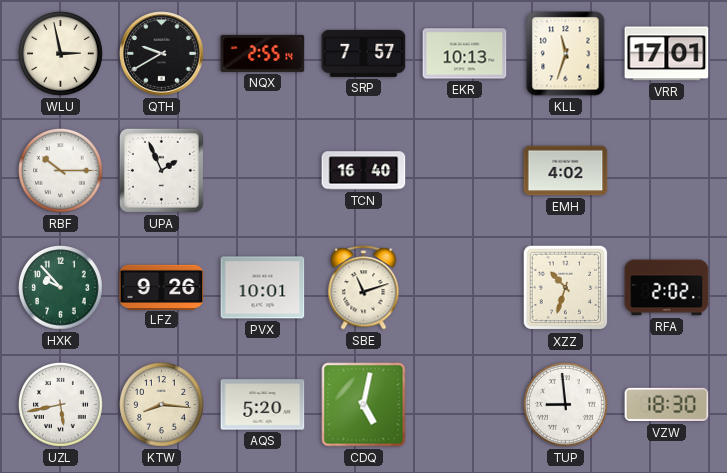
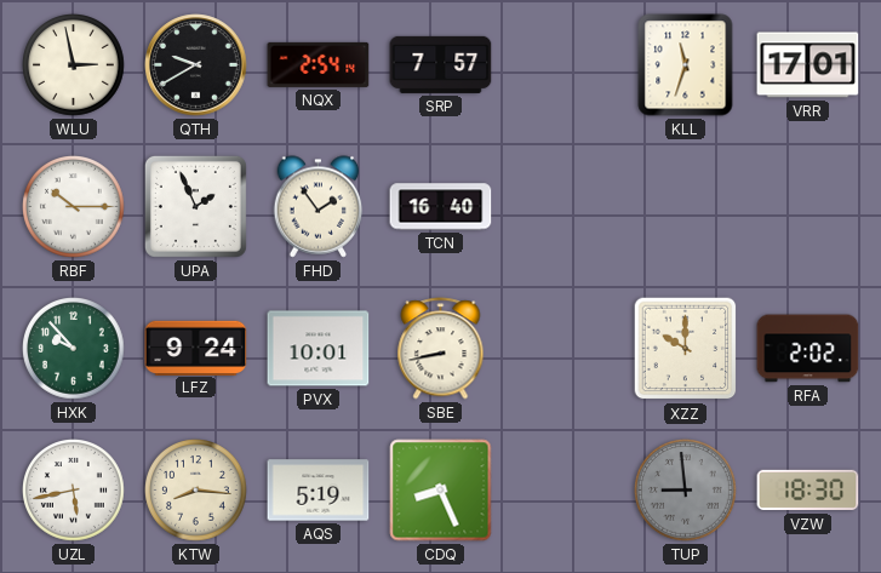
NQX: 2:55 -> 2:54
EKR: 10:13 -> none
FHD: none -> 1:54
EMH: 4:02 -> none
LFZ: 9:26 -> 9:24
SBE: 11:12 -> 8:43
XZZ: 10:33 -> 10:00
AQS: 5:20 -> 5:19
CDQ: 5:02 -> 8:26
TUP dial: white -> grey
